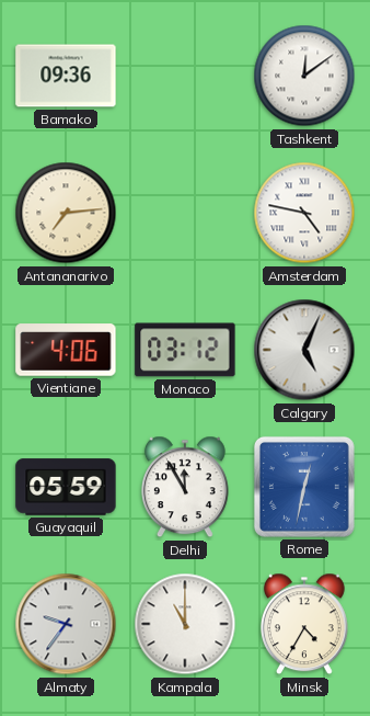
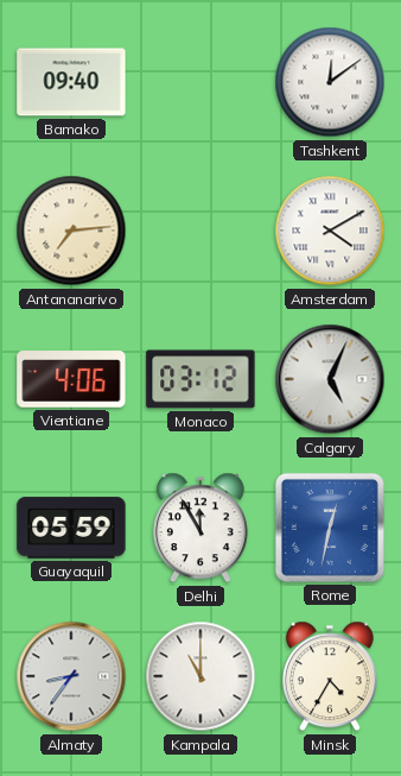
Bamako: 09:36 -> 09:40
Amsterdam: 4:47 -> 4:10
Almaty: 9:36 -> 8:36
